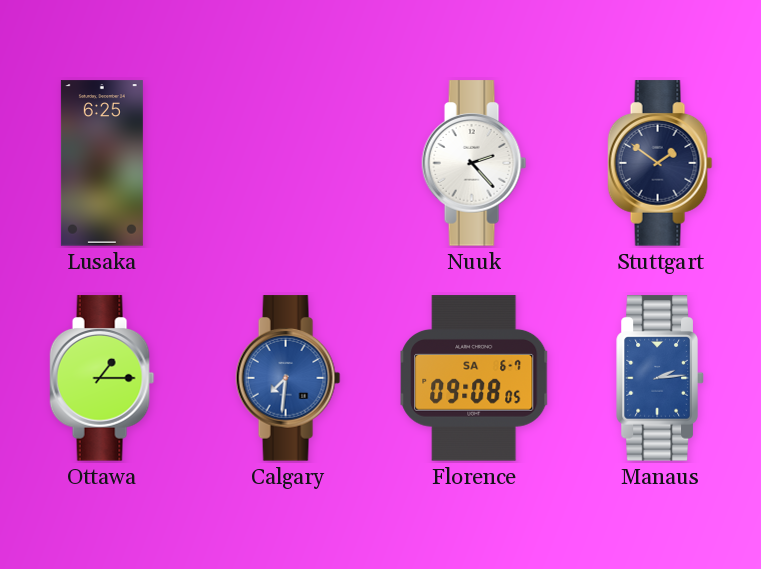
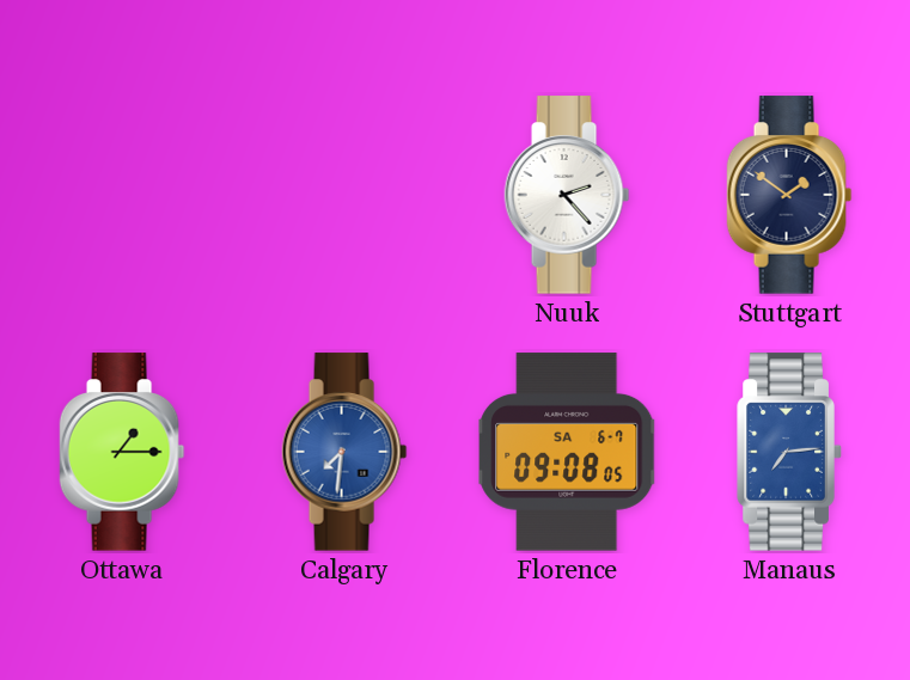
Lusaka: 6:25 -> none
Manaus: 2:14 -> 7:14
